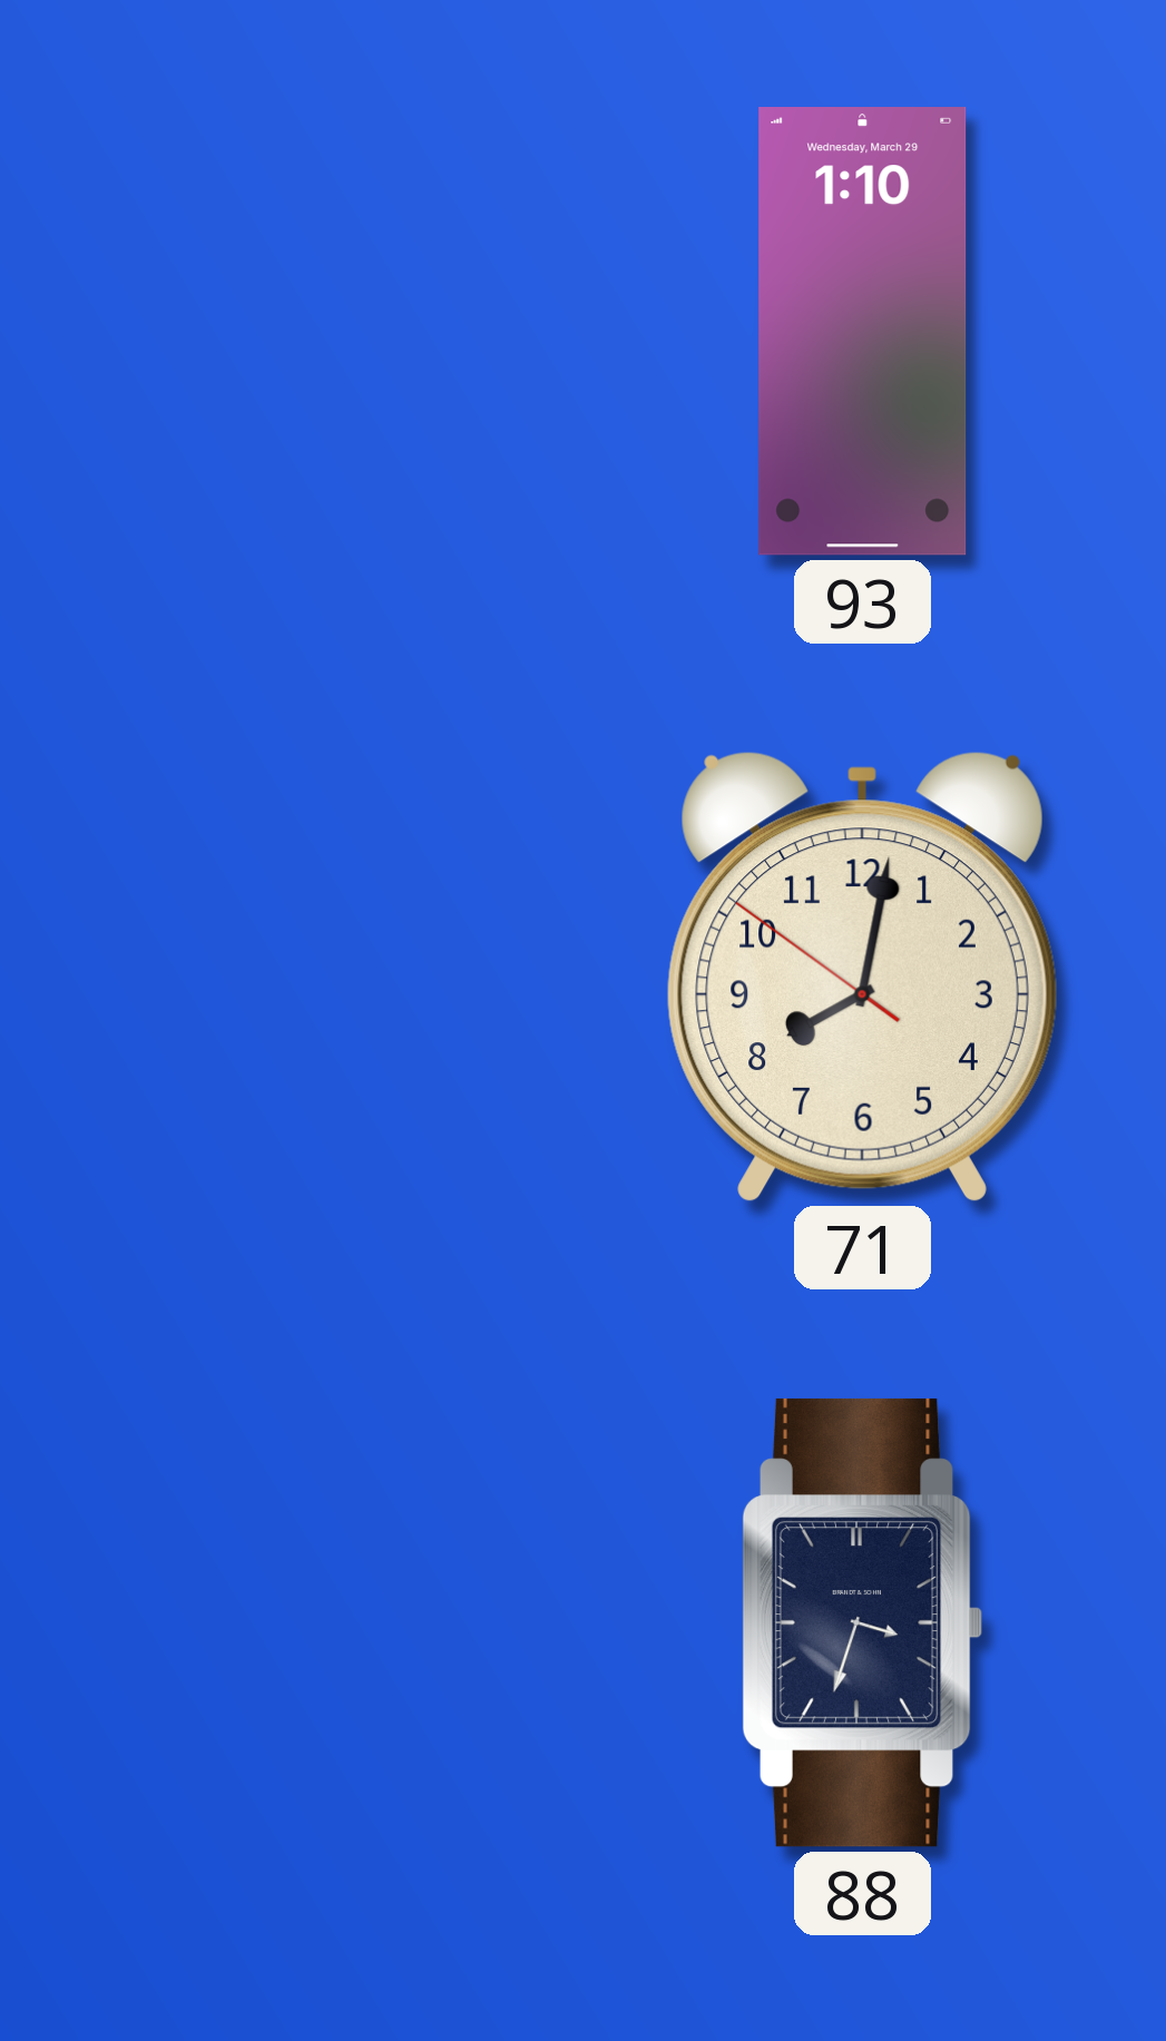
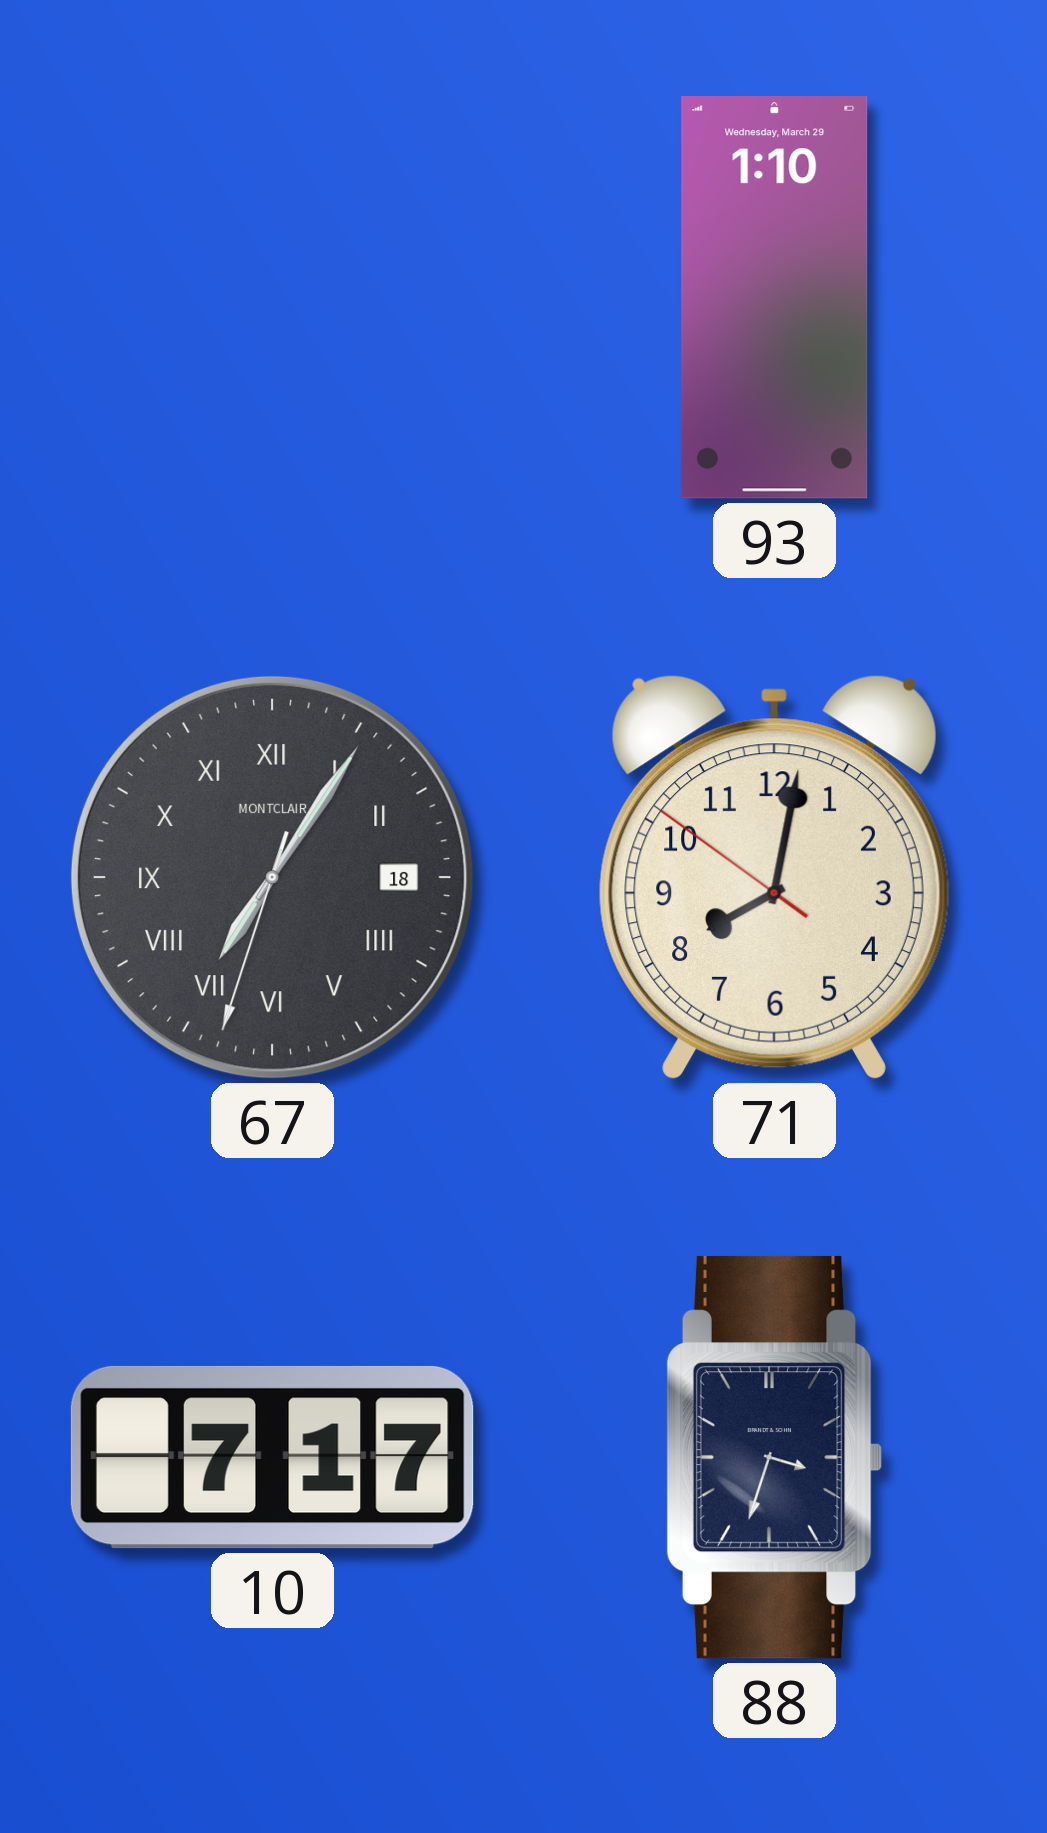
67: none -> 7:05
10: none -> 7:17
